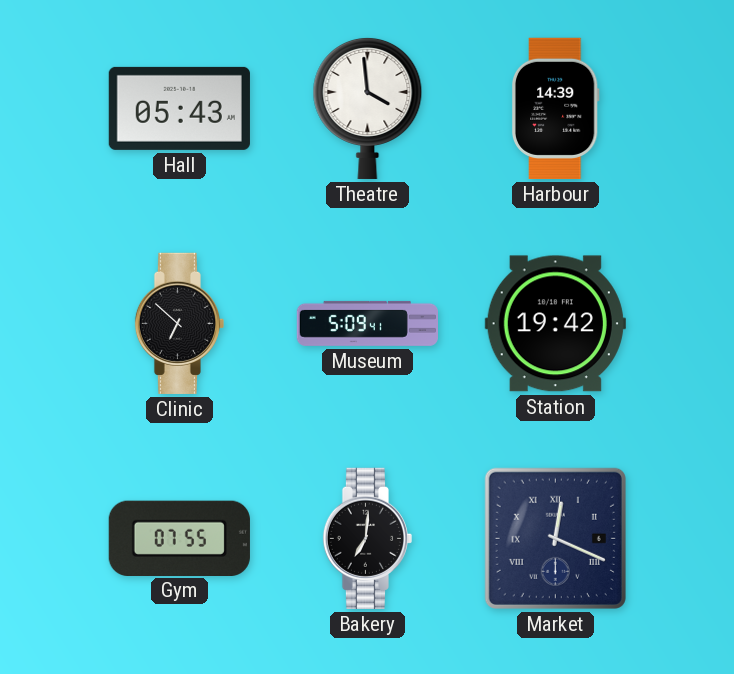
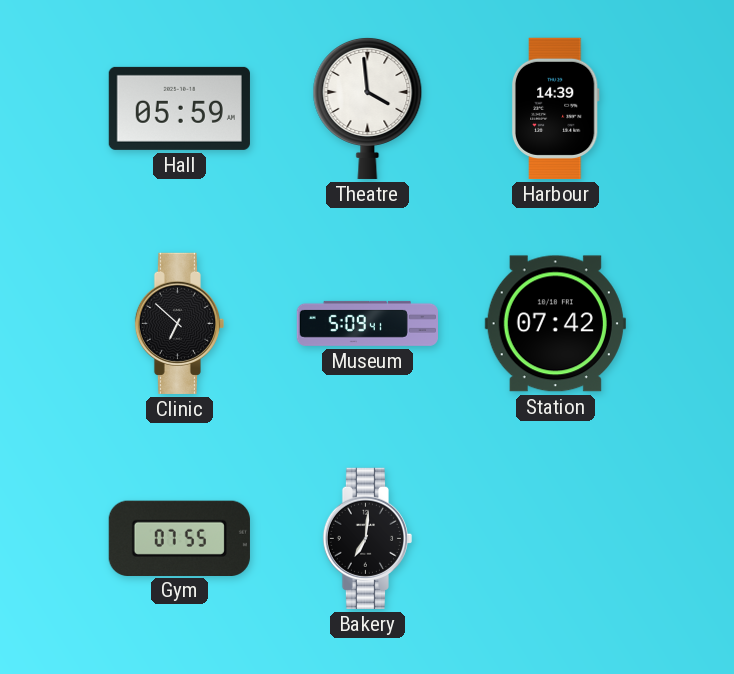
Hall: 05:43 -> 05:59
Station: 19:42 -> 07:42
Market: 12:19 -> none
